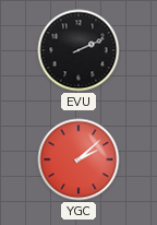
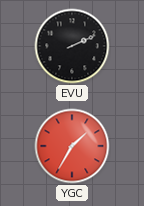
YGC: 2:08 -> 1:35
